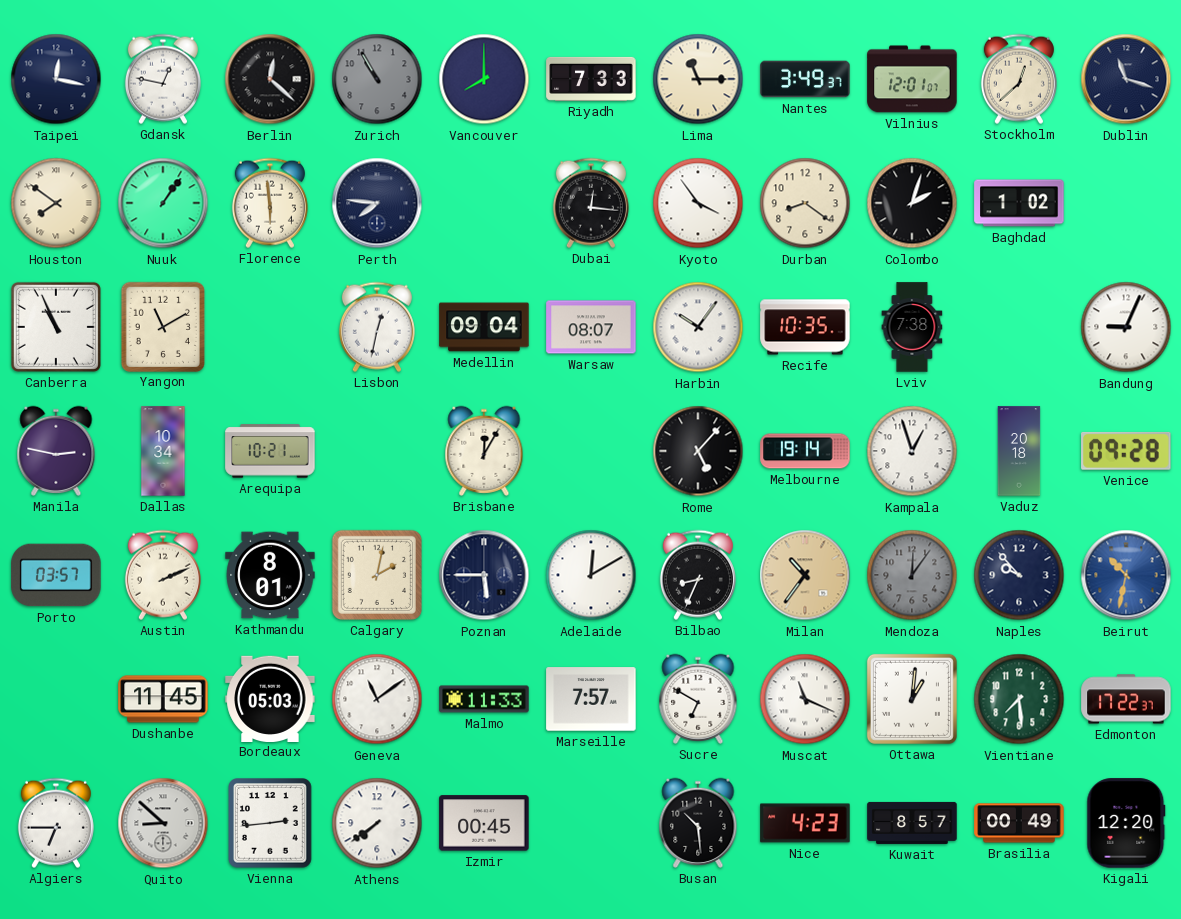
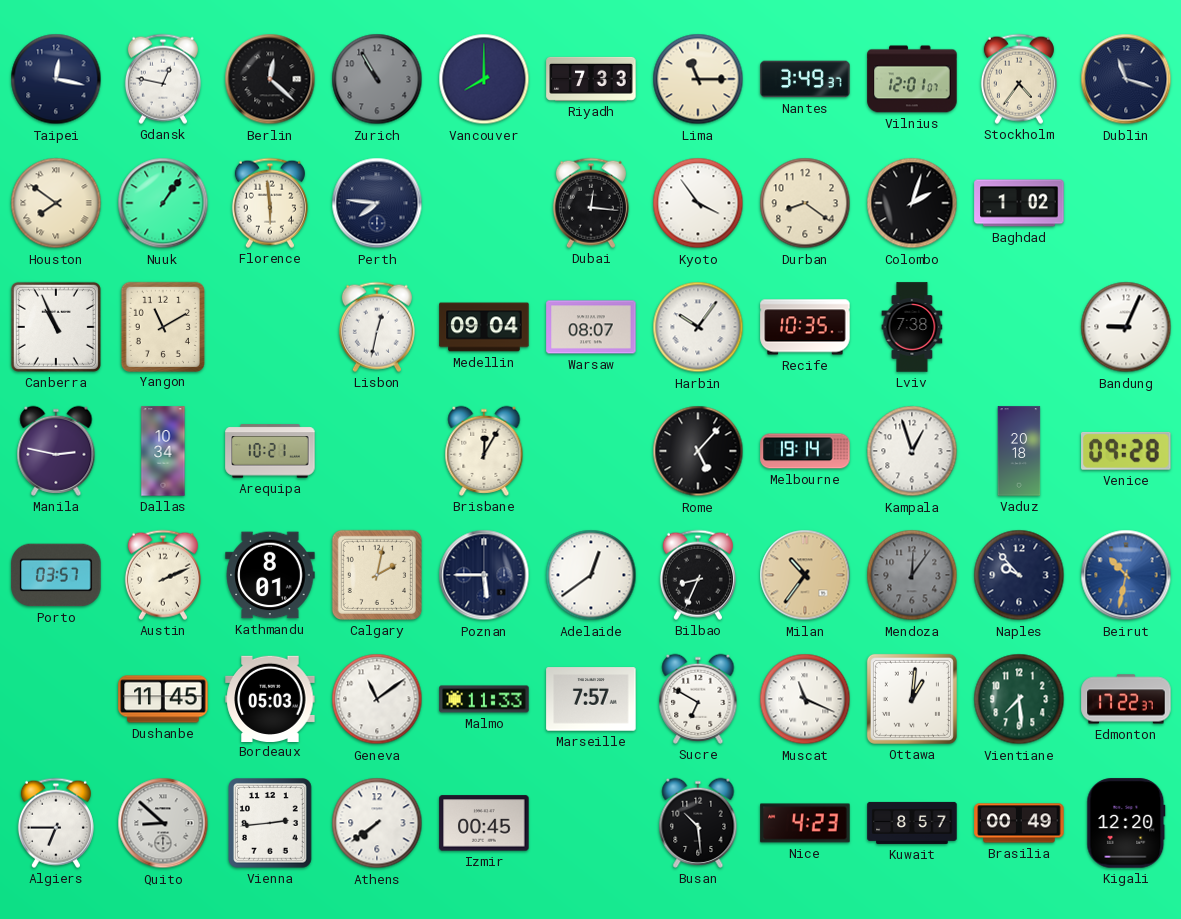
Stockholm: 12:38 -> 4:36
Adelaide: 12:10 -> 12:39
